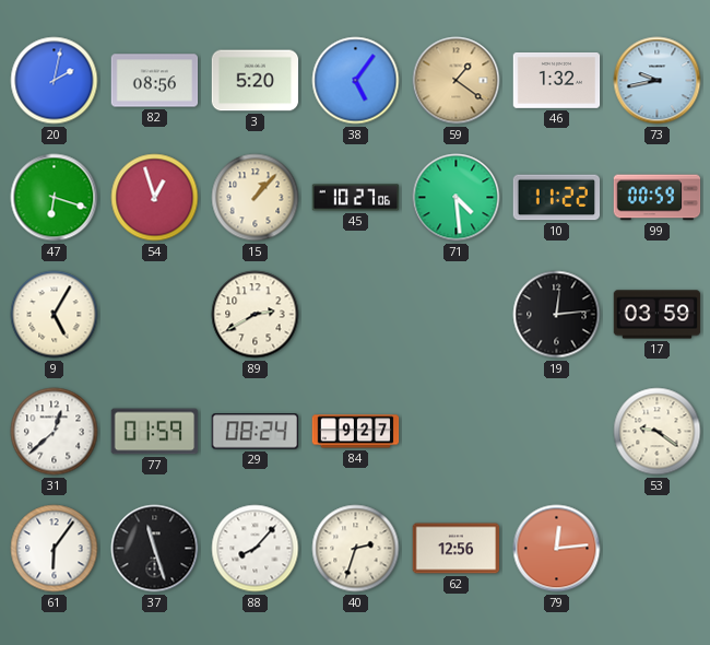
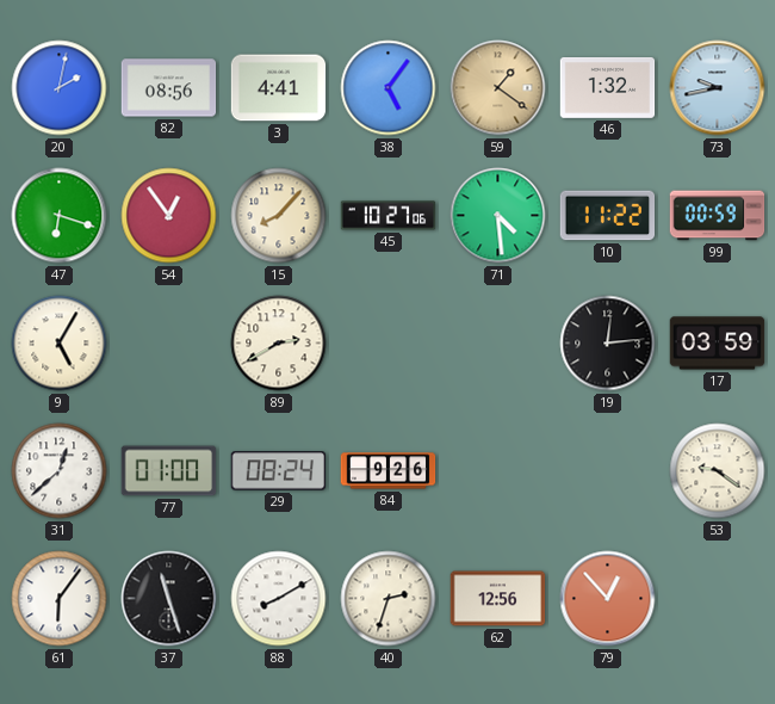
3: 5:20 -> 4:41
54: 12:57 -> 12:54
15: 1:07 -> 8:07
77: 01:59 -> 01:00
84: 9:27 -> 9:26
88: 8:07 -> 8:10
79: 12:14 -> 12:53
